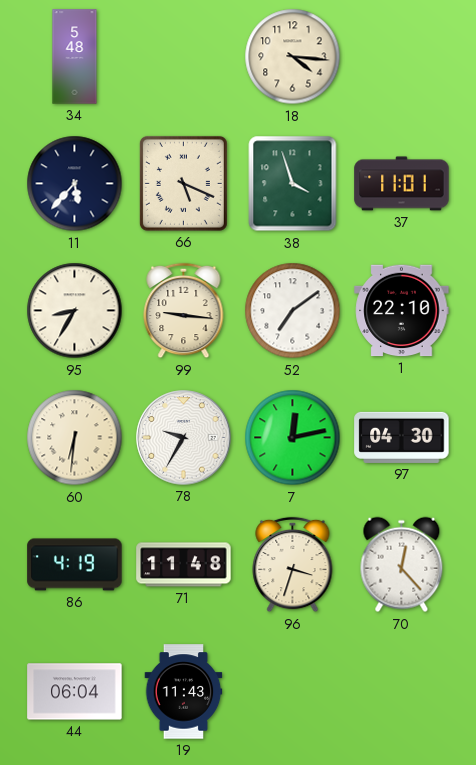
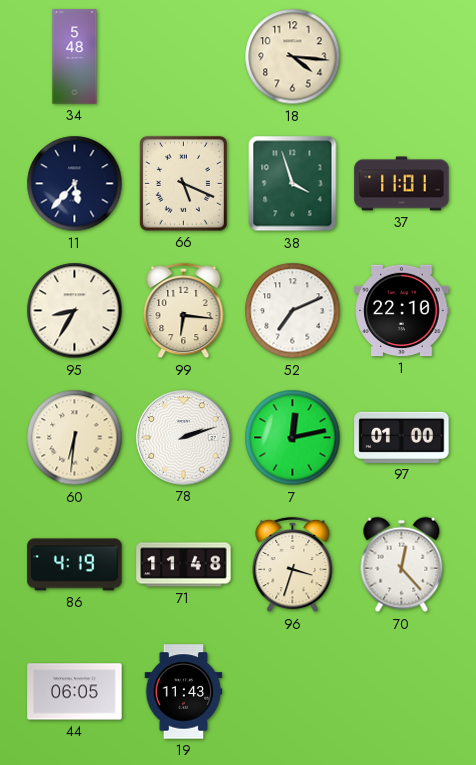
99: 9:16 -> 6:16
52: 7:09 -> 7:11
78: 9:35 -> 2:12
97: 04:30 -> 01:00
44: 06:04 -> 06:05
